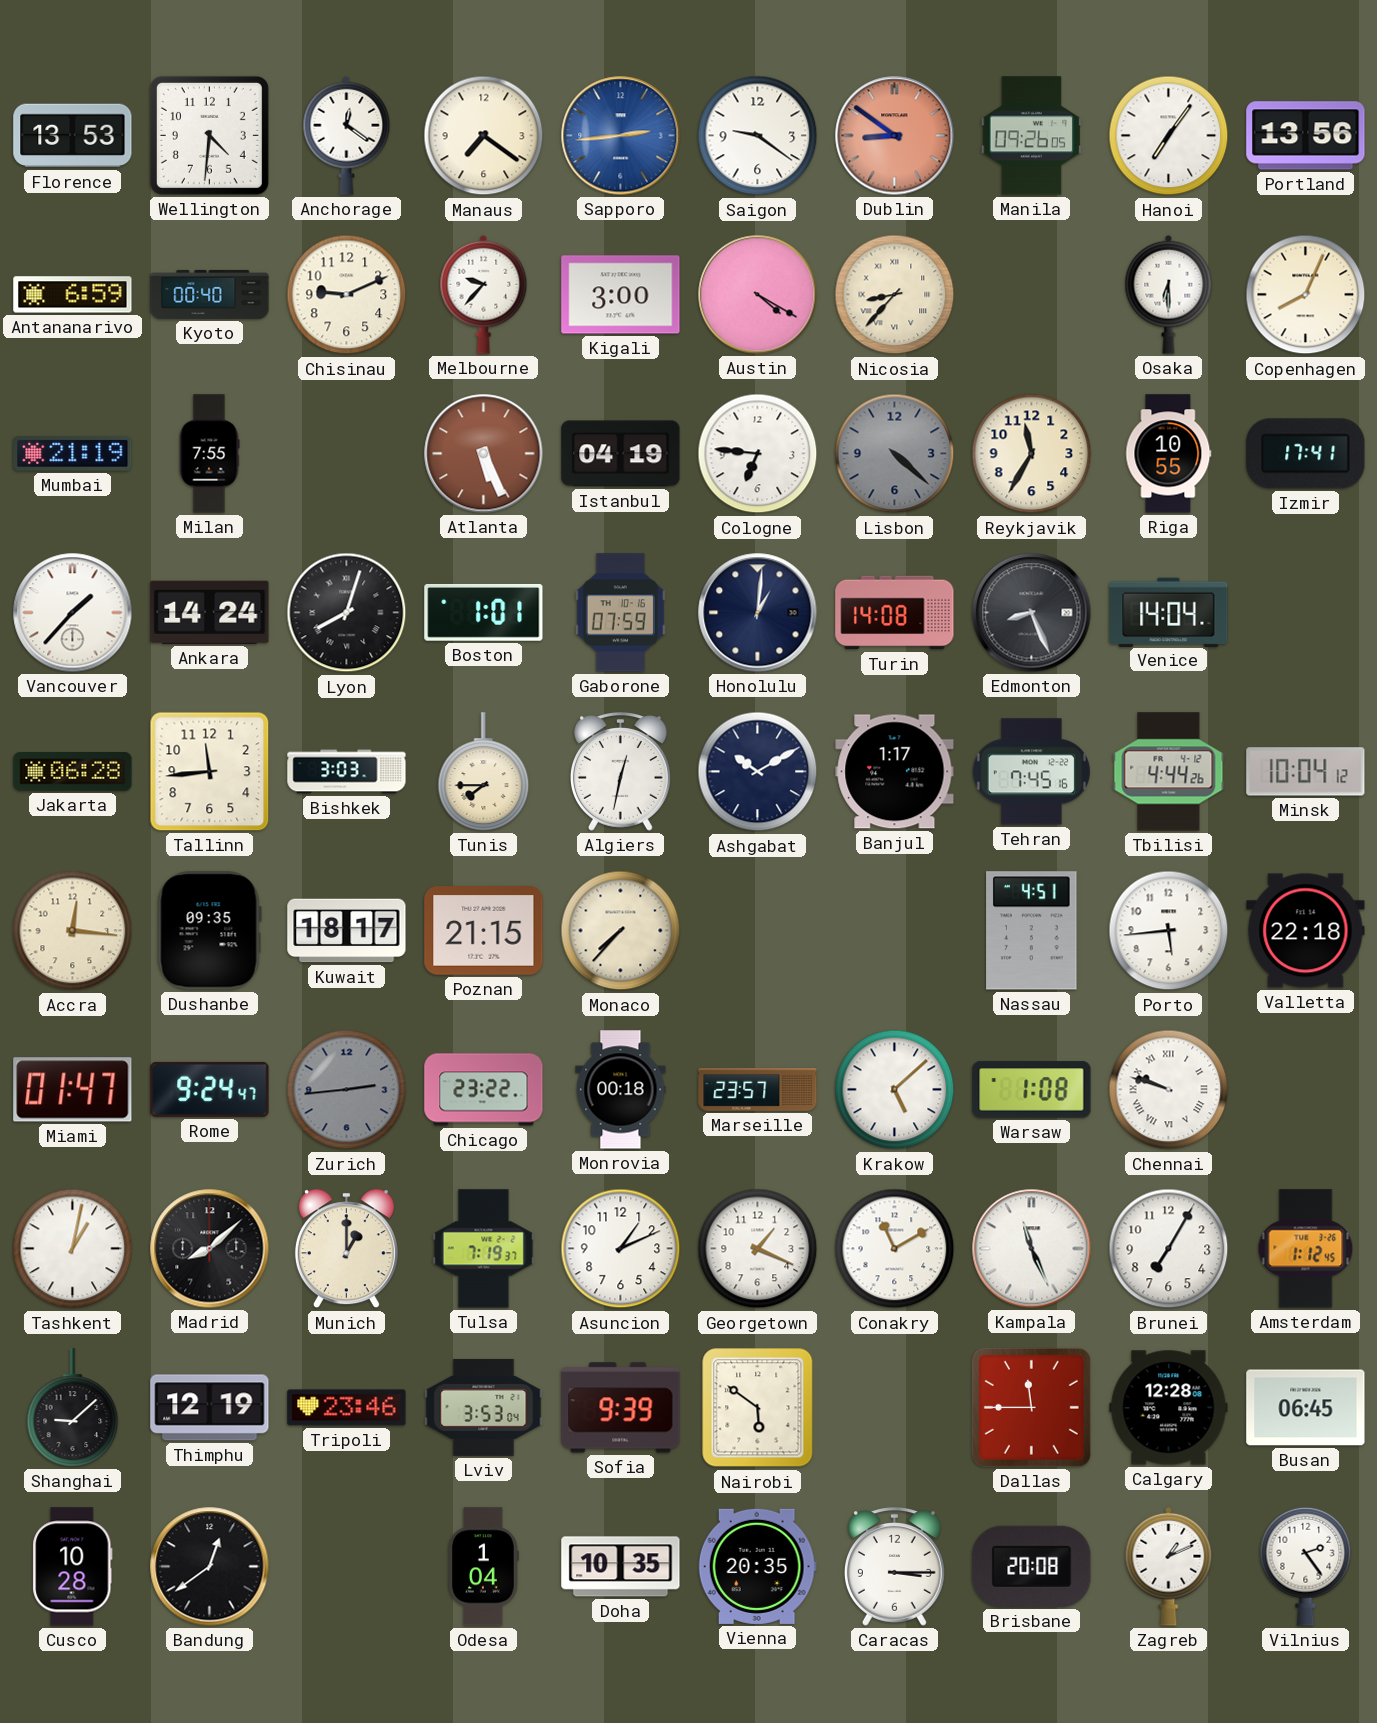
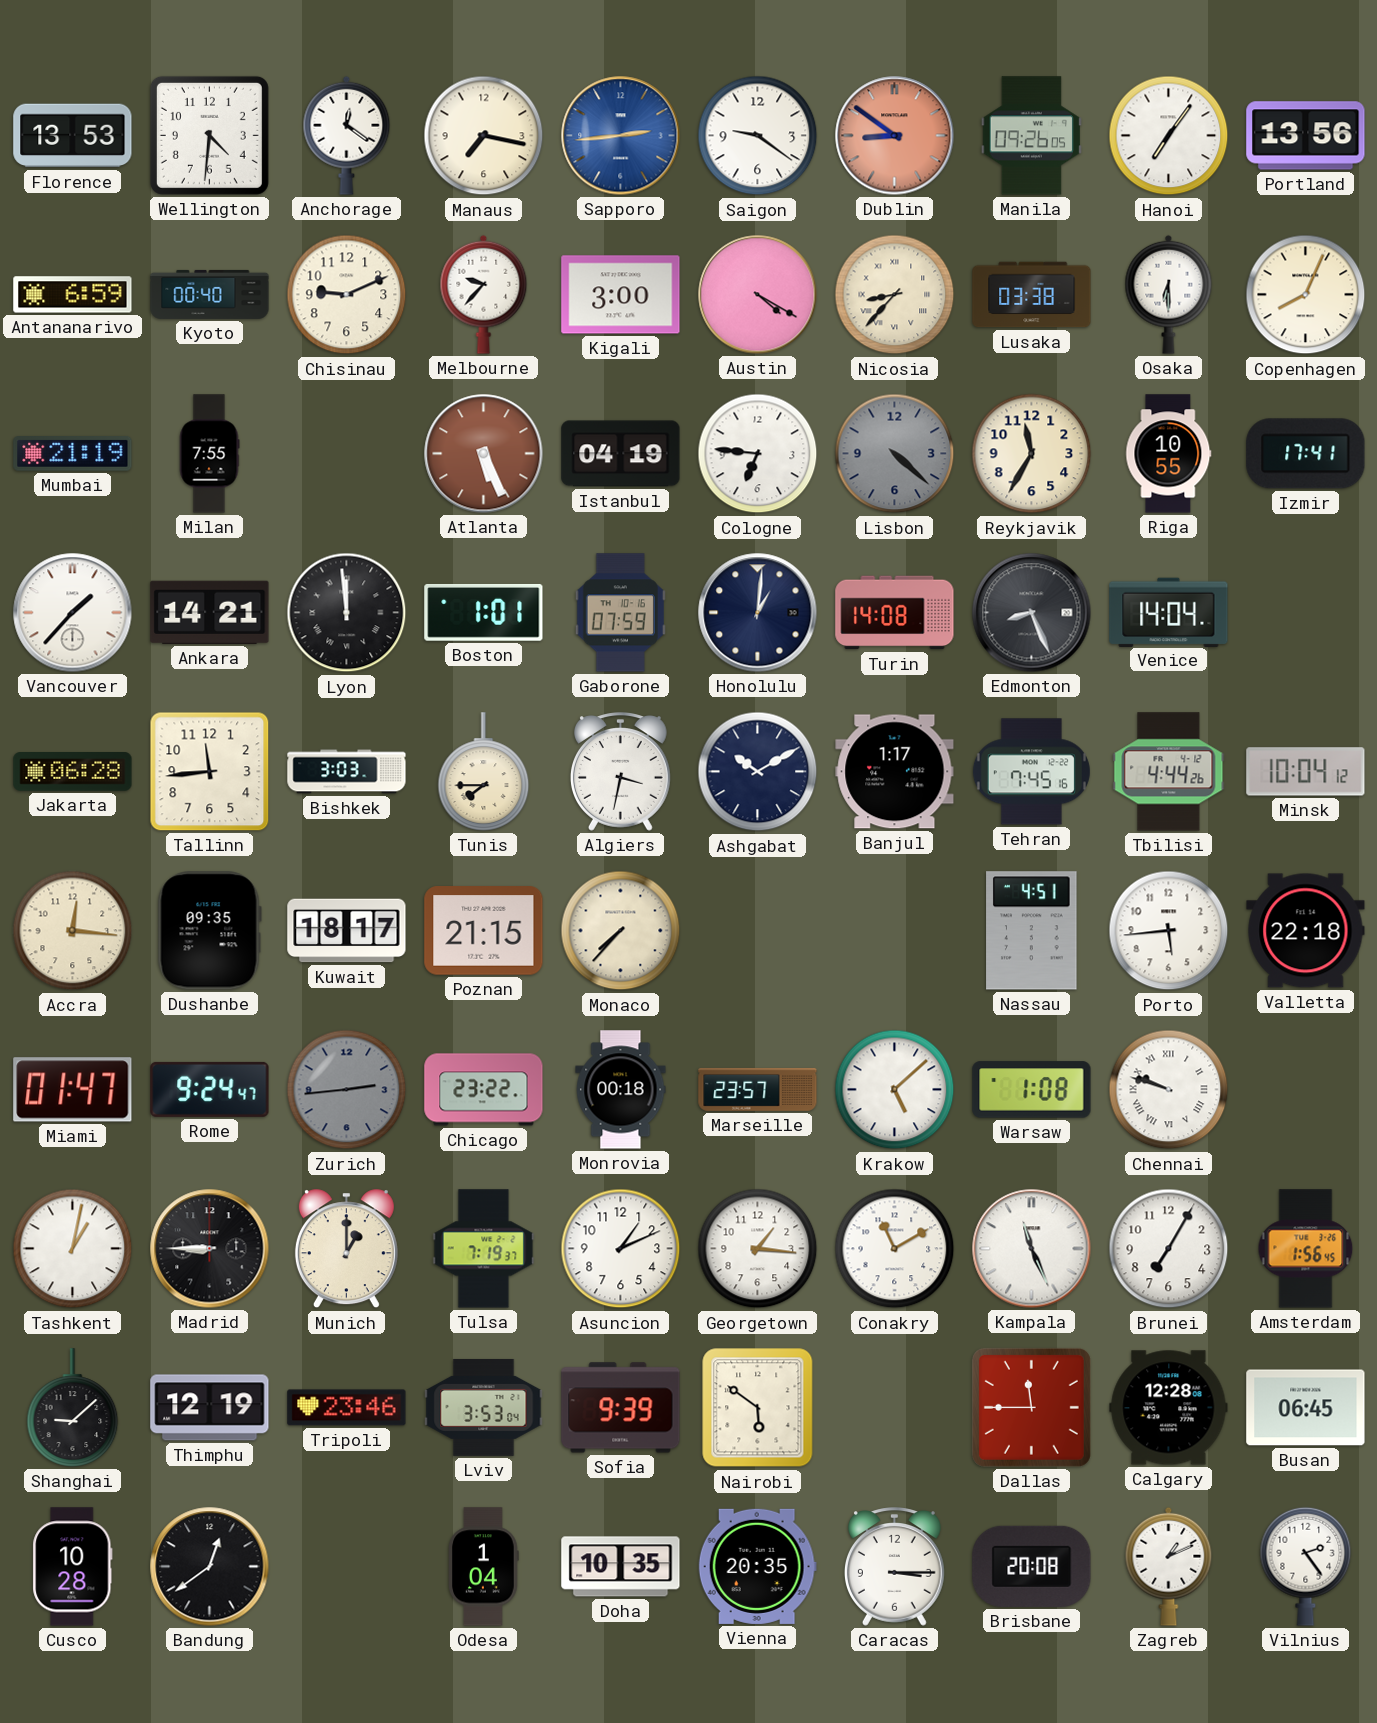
Manaus: 7:21 -> 7:17
Lusaka: none -> 03:38
Ankara: 14:24 -> 14:21
Lyon: 8:03 -> 11:59
Algiers: 12:32 -> 3:32
Madrid: 8:08 -> 8:45
Georgetown: 1:19 -> 1:16
Amsterdam: 1:12 -> 1:56
